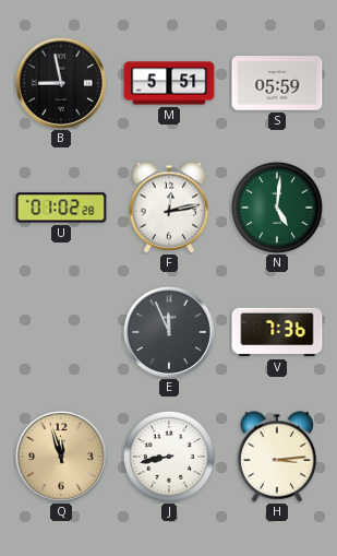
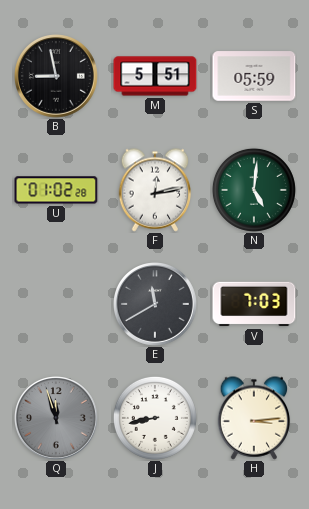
E: 11:56 -> 11:40
V: 7:36 -> 7:03
Q dial: champagne -> grey
